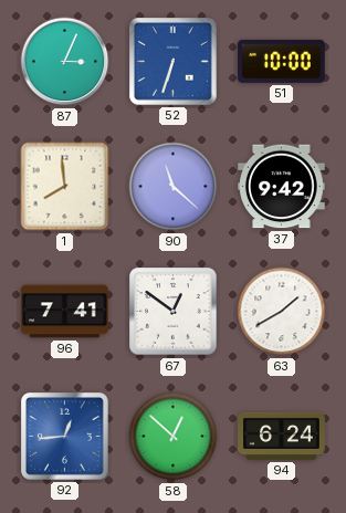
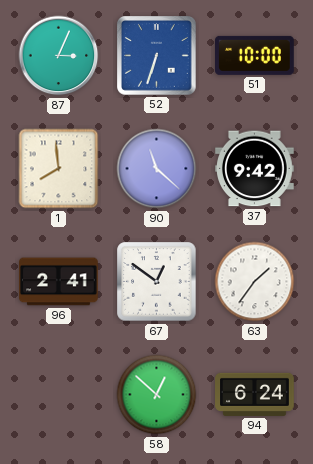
96: 7:41 -> 2:41
63: 1:40 -> 1:36
92: 12:44 -> none
